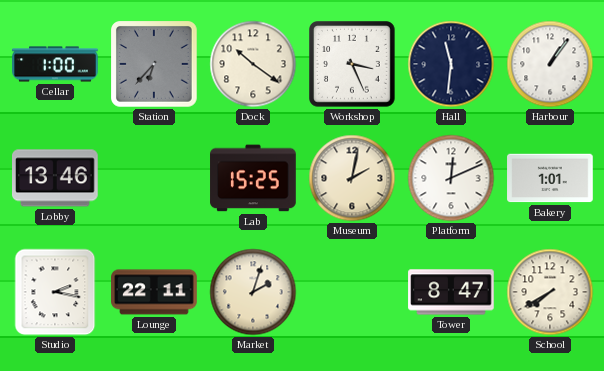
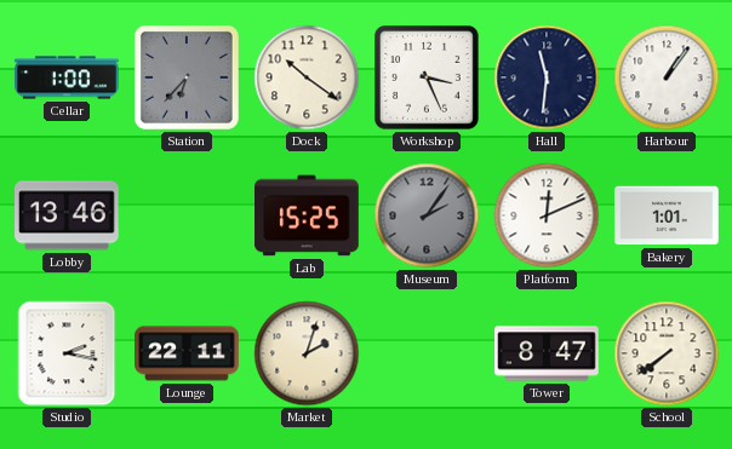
Museum: 2:02 -> 2:06
Museum dial: cream -> grey
School: 7:40 -> 7:39
